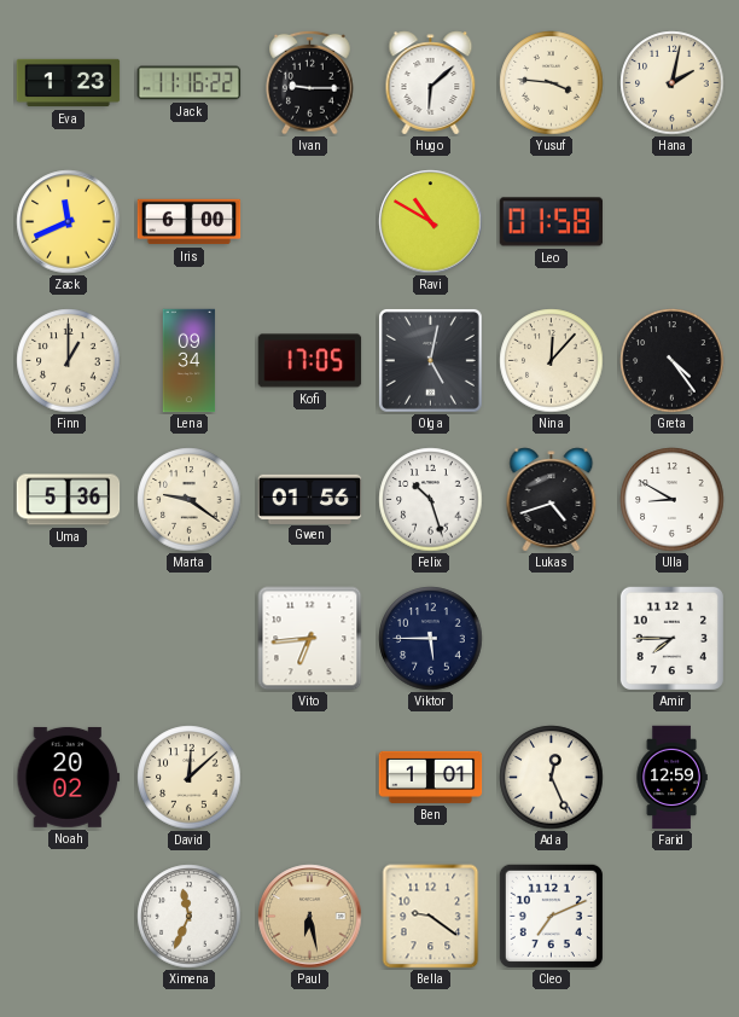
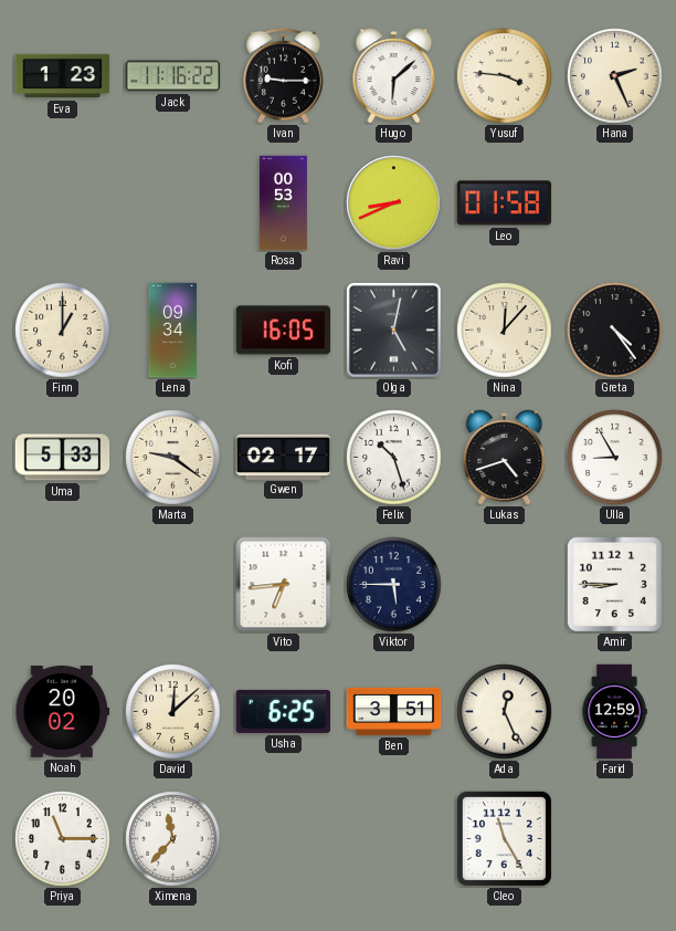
Hana: 2:02 -> 2:26
Zack: 11:41 -> none
Iris: 6:00 -> none
Rosa: none -> 00:53
Ravi: 10:50 -> 8:41
Kofi: 17:05 -> 16:05
Uma: 5:36 -> 5:33
Gwen: 01:56 -> 02:17
Ulla: 8:50 -> 8:55
Amir: 7:45 -> 8:45
Usha: none -> 6:25
Ben: 1:01 -> 3:51
Priya: none -> 11:15
Ximena: 11:34 -> 11:37
Paul: 6:28 -> none
Bella: 9:21 -> none
Cleo: 7:11 -> 11:25
